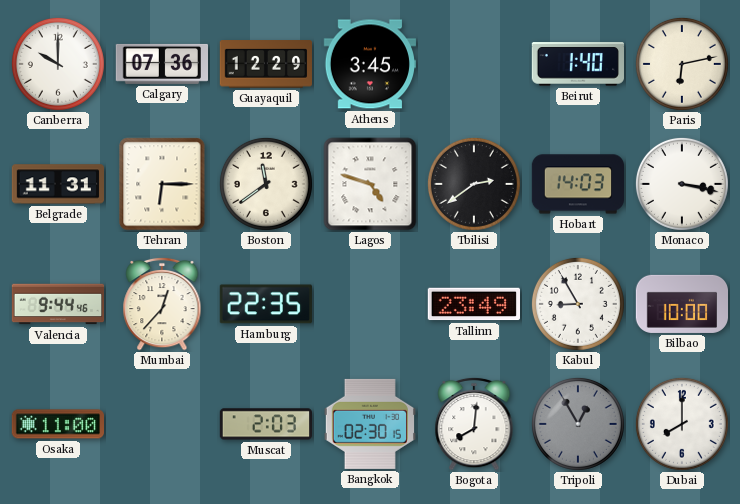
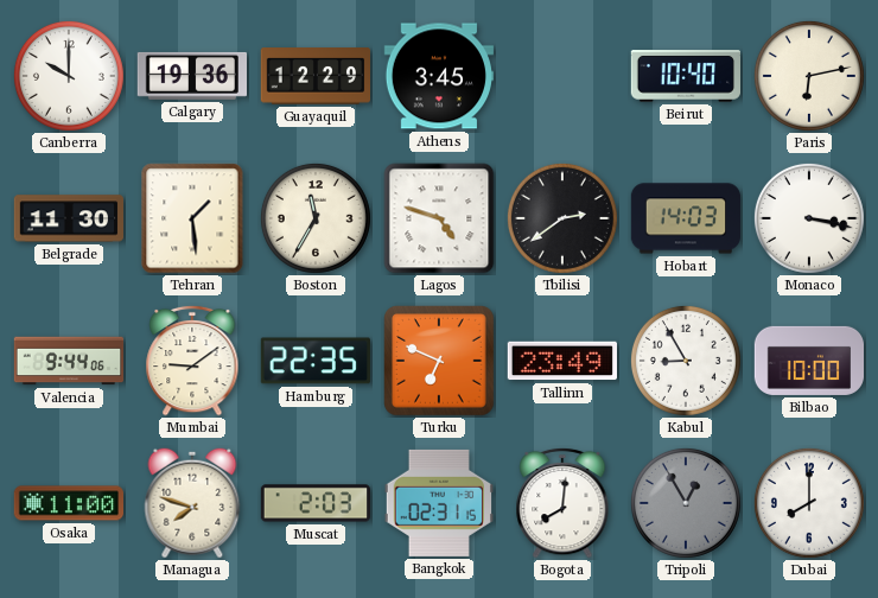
Calgary: 07:36 -> 19:36
Beirut: 1:40 -> 10:40
Belgrade: 11:31 -> 11:30
Tehran: 6:15 -> 1:29
Boston: 11:39 -> 11:35
Valencia: 9:44:46 -> 9:44:06
Mumbai: 12:37 -> 9:09
Turku: none -> 6:49
Managua: none -> 7:48
Bangkok: 02:30 -> 02:31
